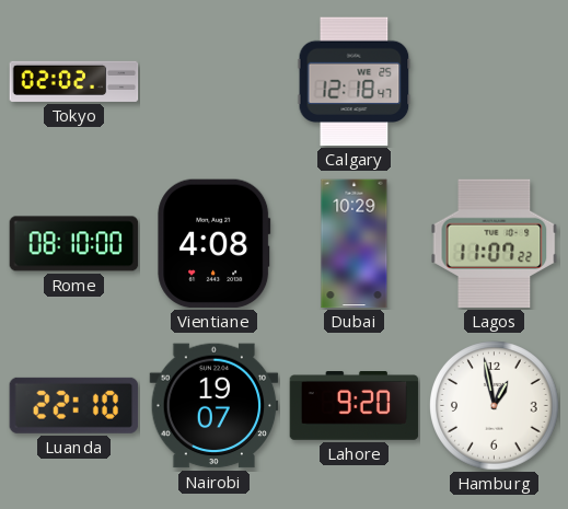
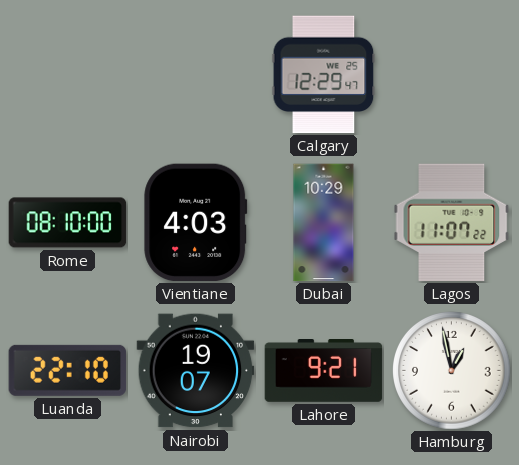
Tokyo: 02:02 -> none
Calgary: 12:18 -> 12:29
Vientiane: 4:08 -> 4:03
Lahore: 9:20 -> 9:21
